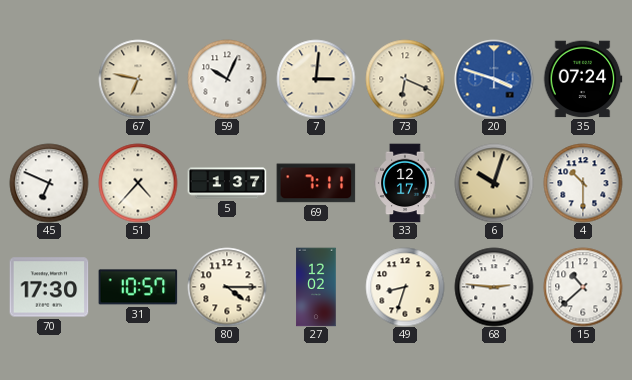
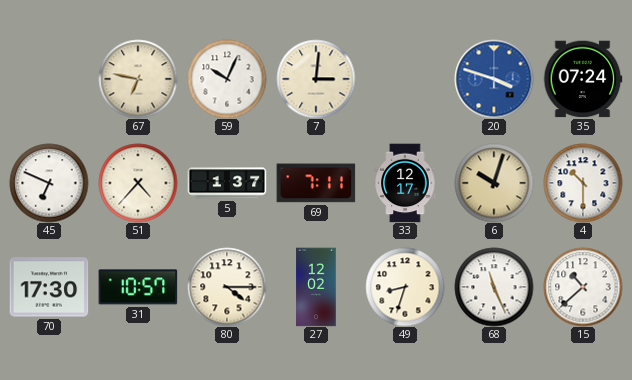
73: 6:19 -> none
68: 2:46 -> 11:26
